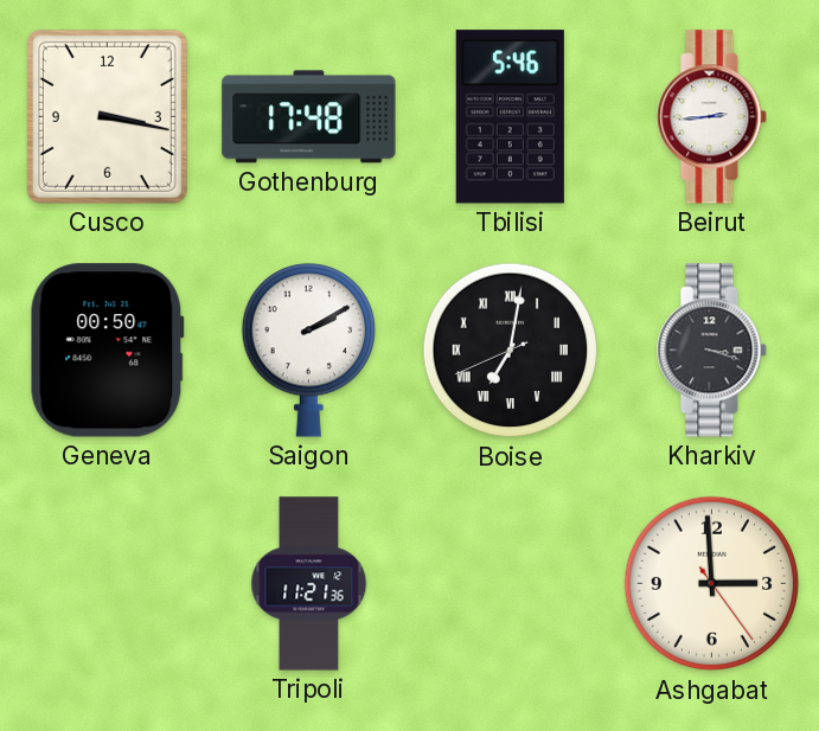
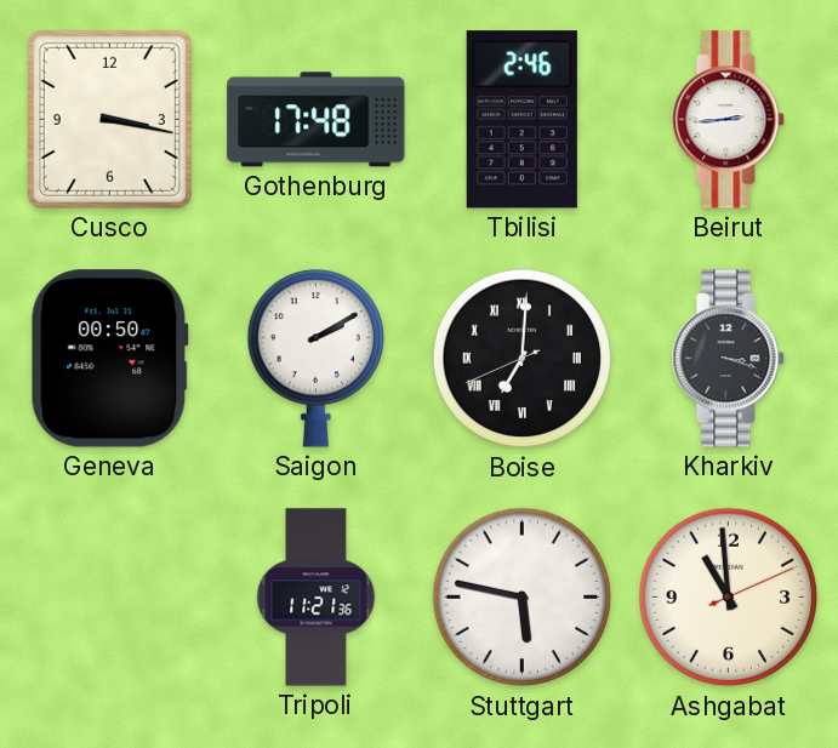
Tbilisi: 5:46 -> 2:46
Boise: 7:01 -> 7:00
Stuttgart: none -> 5:47
Ashgabat: 2:59 -> 10:59
